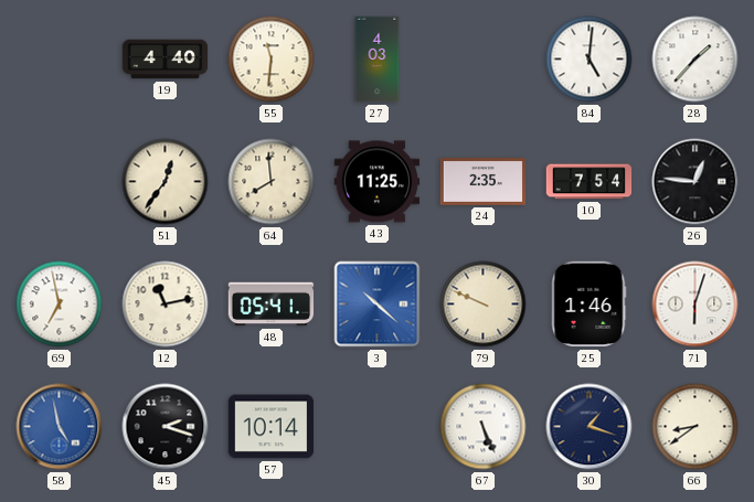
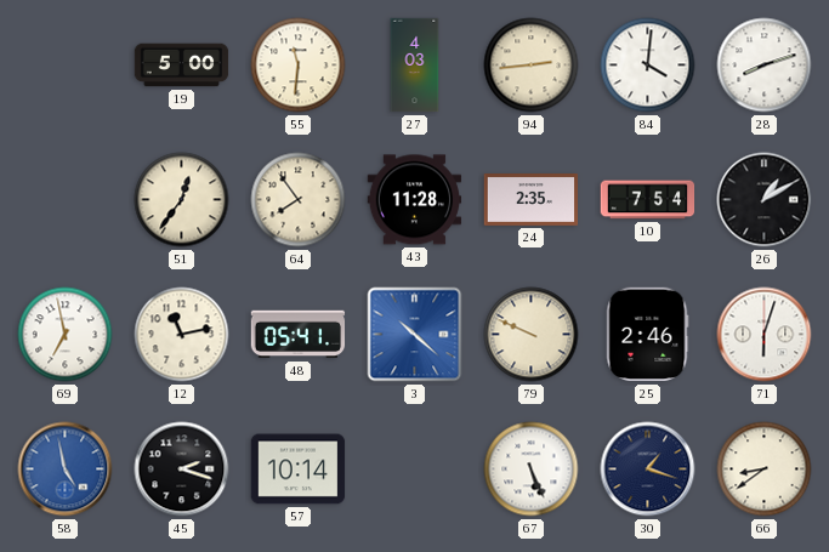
19: 4:40 -> 5:00
94: none -> 2:44
84: 5:01 -> 4:01
28: 1:37 -> 8:12
64: 7:59 -> 7:54
43: 11:25 -> 11:28
26: 12:46 -> 1:10
25: 1:46 -> 2:46
